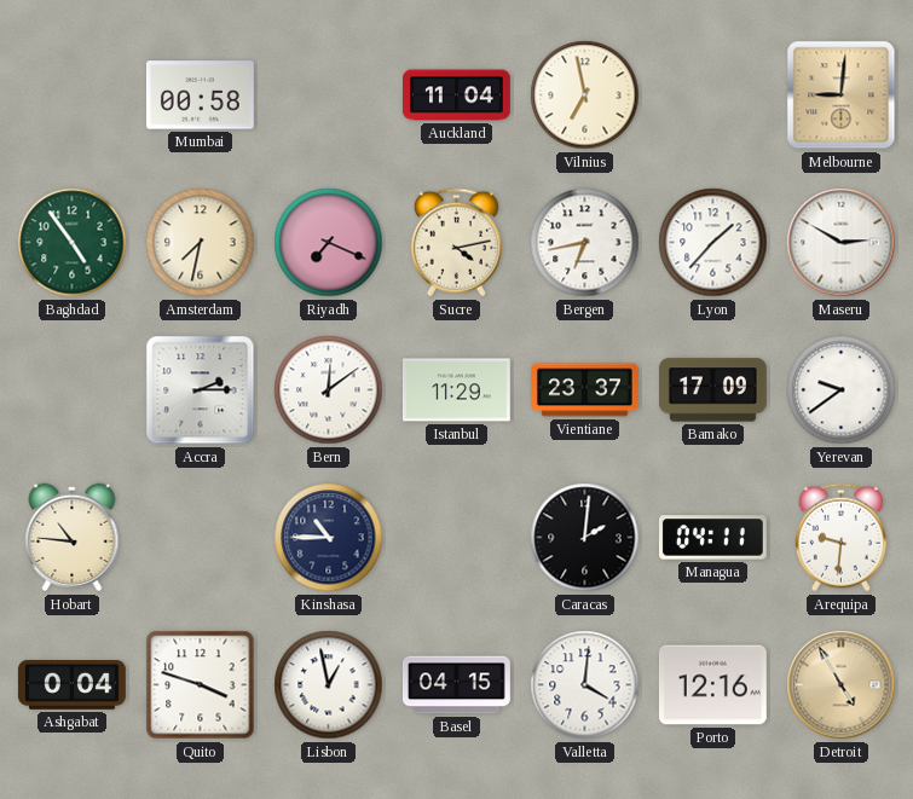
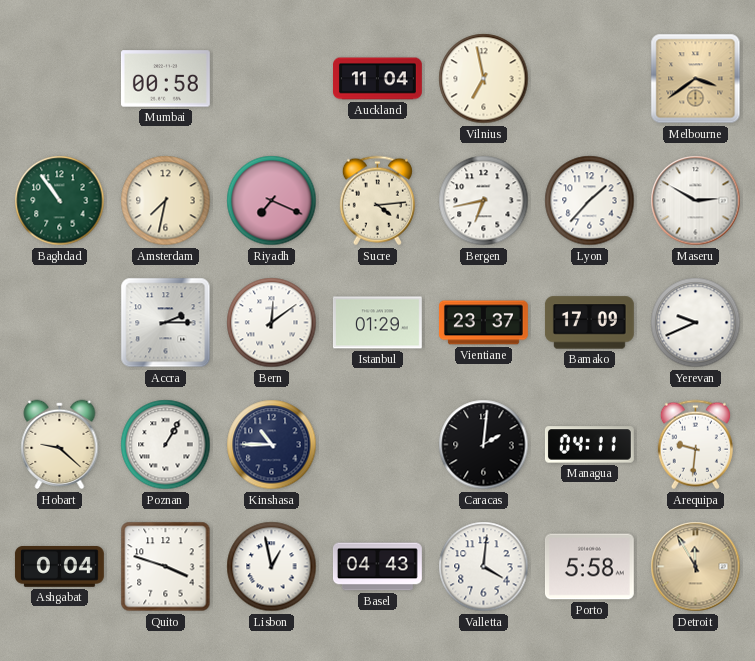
Melbourne: 9:01 -> 3:39
Baghdad: 4:54 -> 10:54
Sucre: 4:13 -> 4:14
Istanbul: 11:29 -> 01:29
Yerevan: 9:39 -> 9:41
Hobart: 10:46 -> 9:22
Poznan: none -> 1:05
Basel: 04:15 -> 04:43
Porto: 12:16 -> 5:58
Detroit: 4:55 -> 11:55
